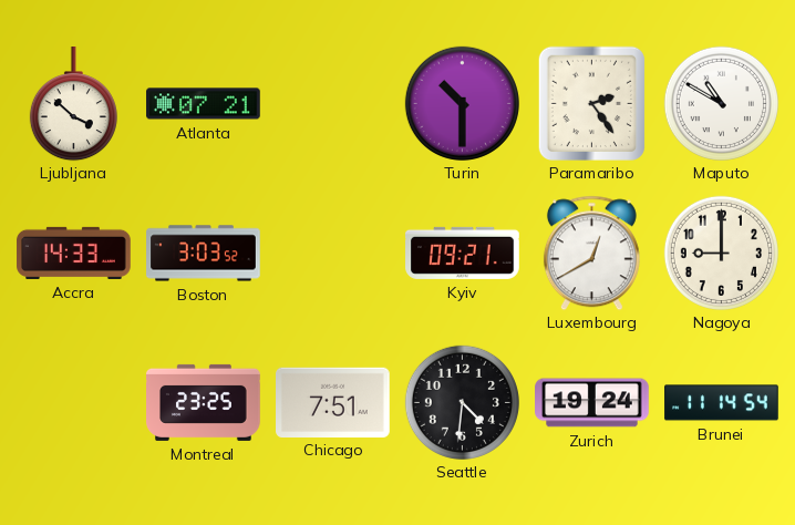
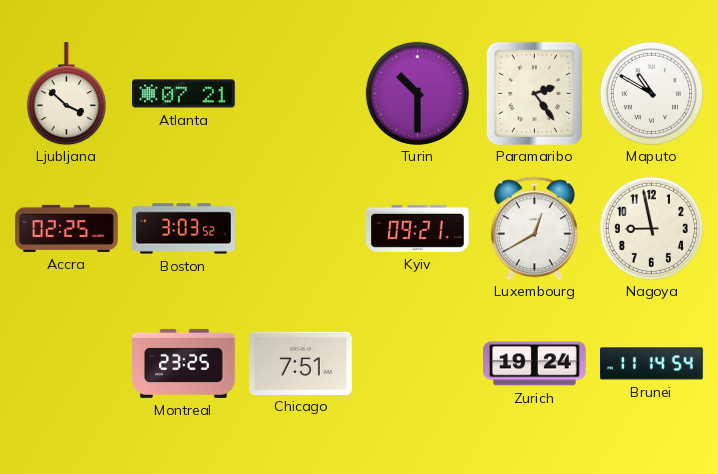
Accra: 14:33 -> 02:25
Nagoya: 9:00 -> 8:58
Seattle: 4:31 -> none
